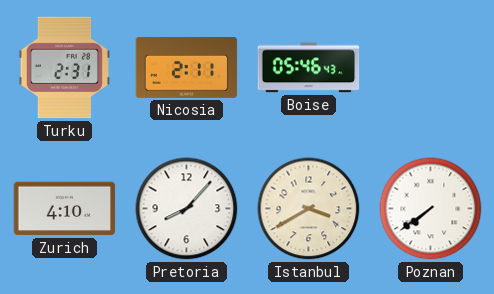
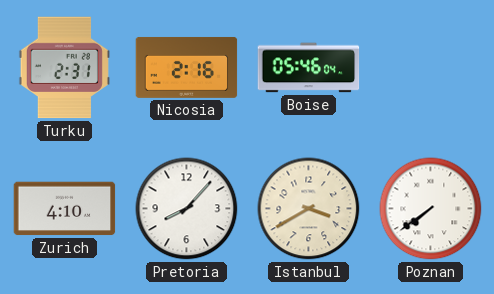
Nicosia: 2:11 -> 2:16
Boise: 05:46:43 -> 05:46:04
